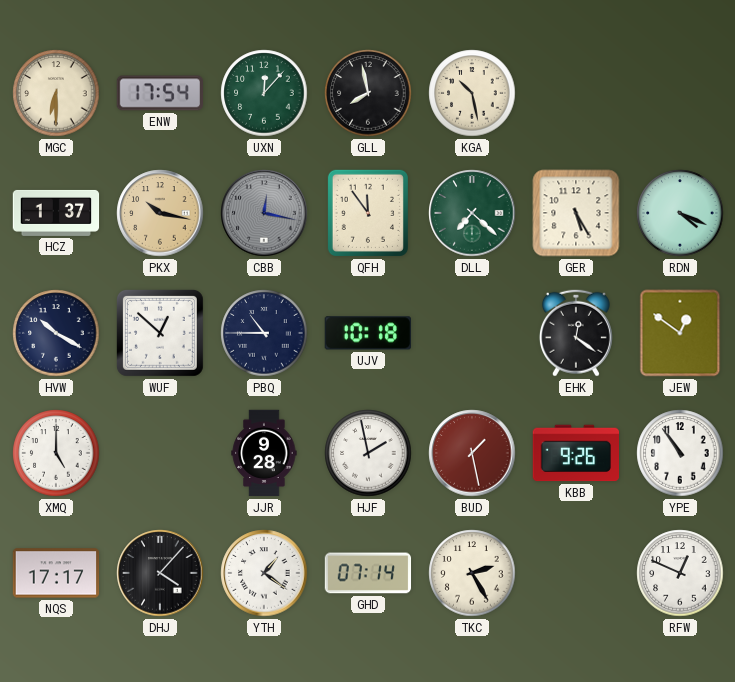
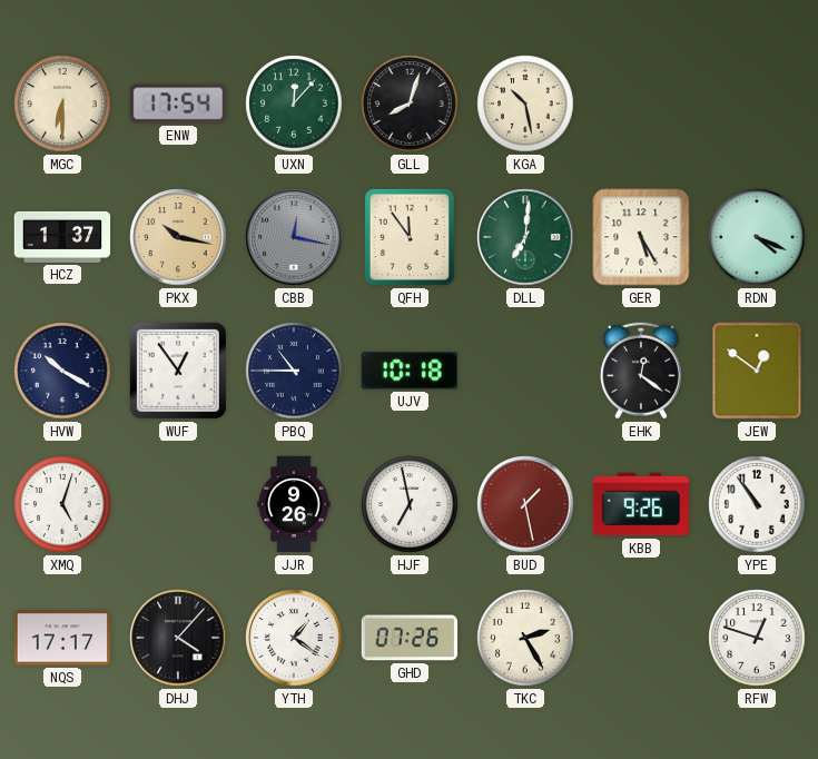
GLL: 7:58 -> 8:03
DLL: 7:22 -> 7:01
WUF: 12:52 -> 12:54
XMQ: 5:00 -> 5:03
JJR: 9:28 -> 9:26
HJF: 1:58 -> 6:58
GHD: 07:14 -> 07:26
RFW: 12:49 -> 12:48
